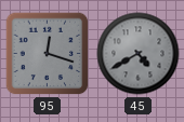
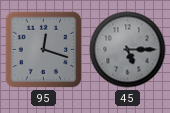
45: 4:40 -> 5:15
